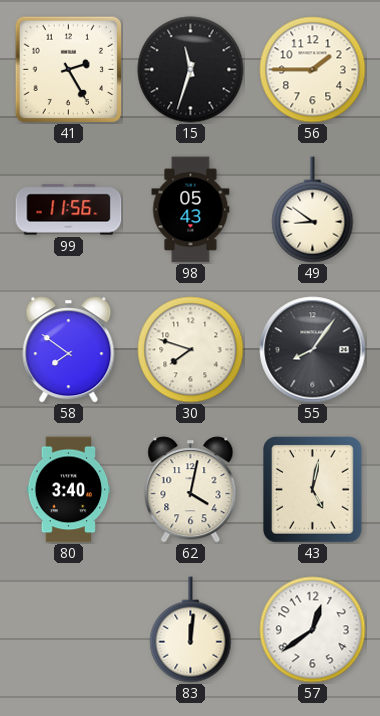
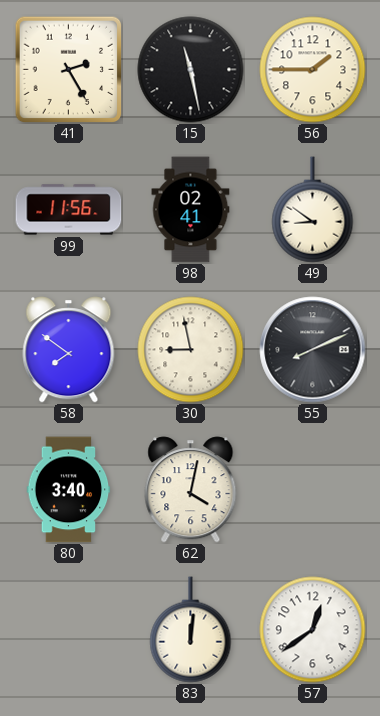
15: 11:33 -> 11:28
98: 05:43 -> 02:41
30: 7:48 -> 8:58
55: 8:06 -> 8:11
43: 5:02 -> none
